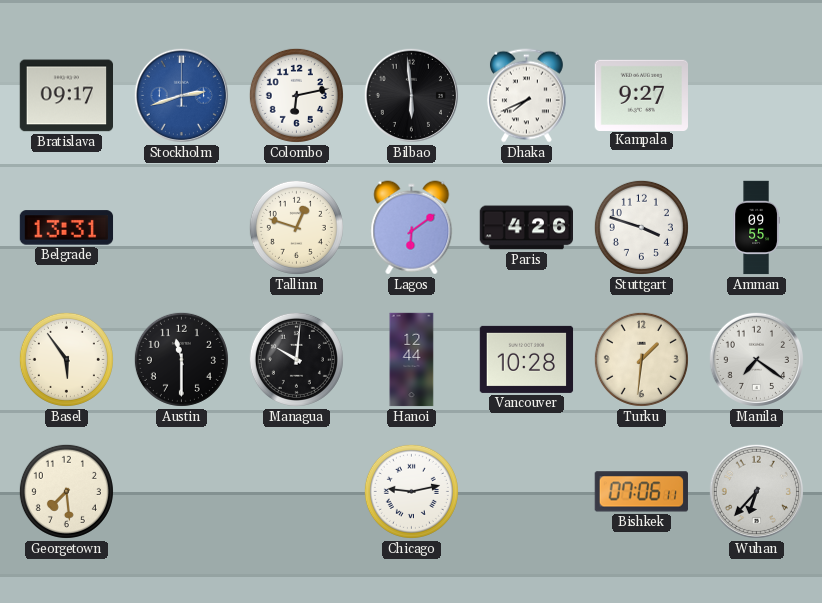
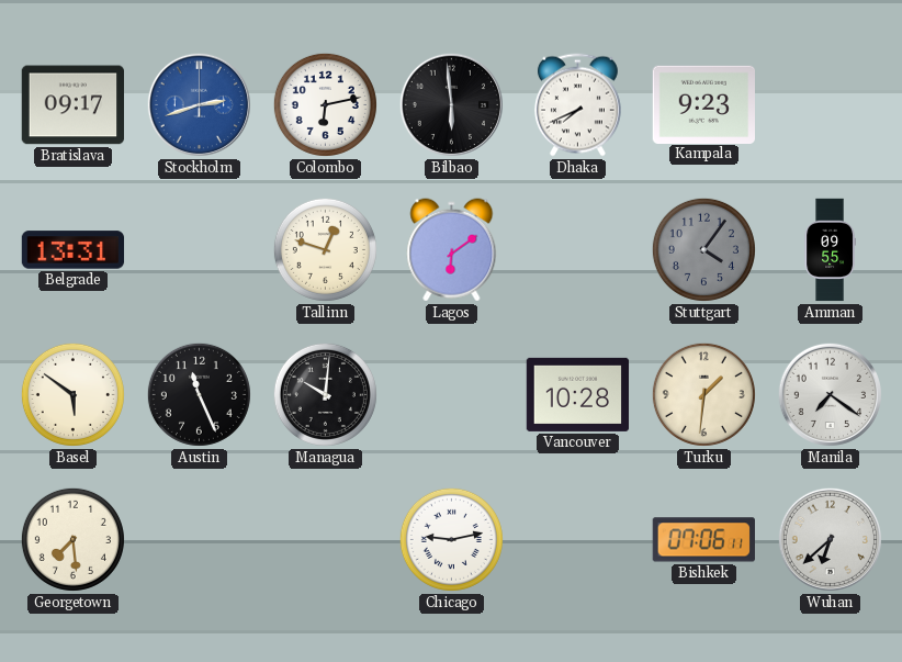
Kampala: 9:27 -> 9:23
Paris: 4:26 -> none
Stuttgart: 3:48 -> 4:06
Stuttgart dial: white -> grey
Basel: 5:54 -> 5:51
Austin: 11:30 -> 11:26
Hanoi: 12:44 -> none
Wuhan: 6:37 -> 6:38
